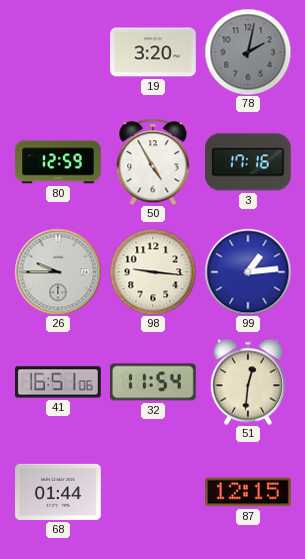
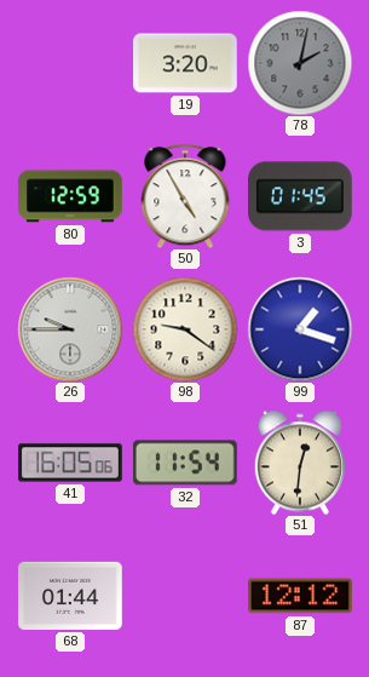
3: 17:16 -> 01:45
98: 9:16 -> 9:21
99: 1:14 -> 1:18
41: 16:51 -> 16:05
87: 12:15 -> 12:12
